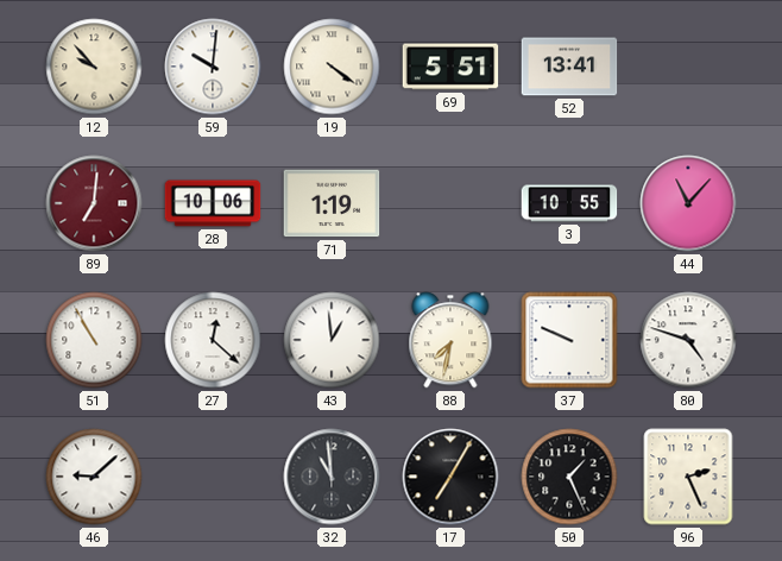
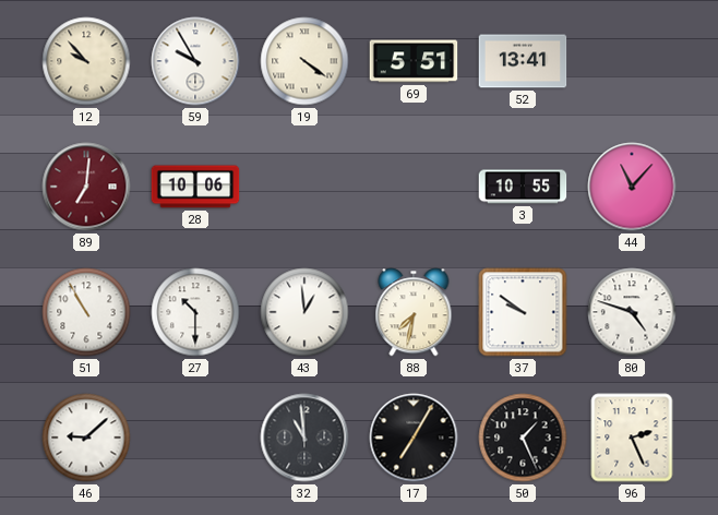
59: 10:01 -> 9:55
71: 1:19 -> none
27: 12:22 -> 10:30
37: 9:49 -> 9:51
